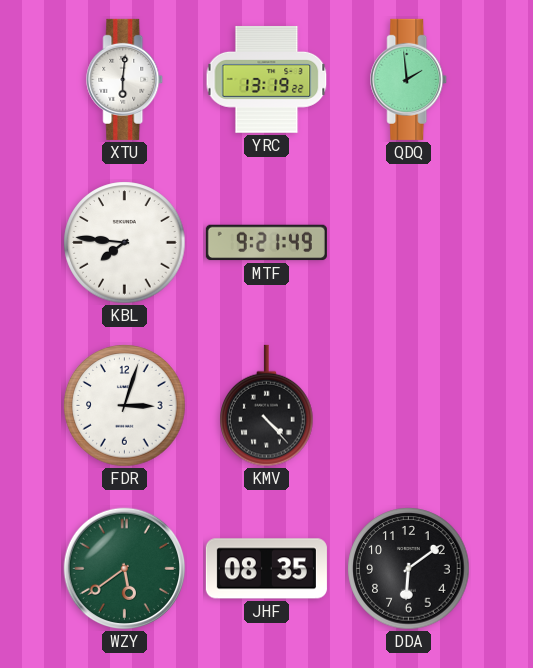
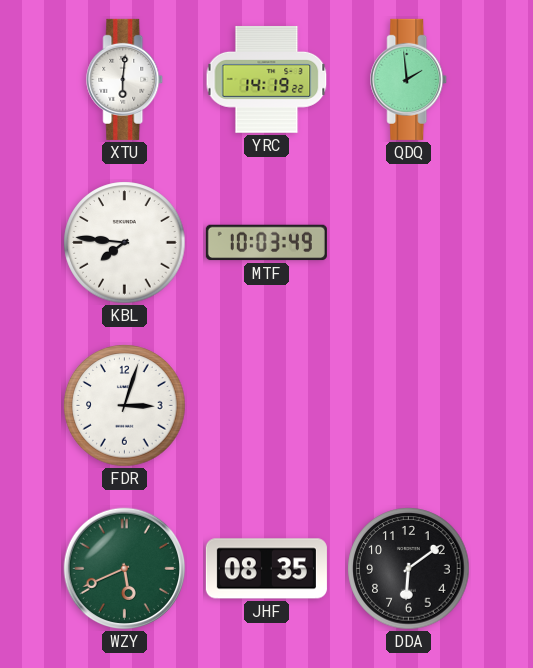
YRC: 13:19 -> 14:19
MTF: 9:21 -> 10:03
KMV: 4:23 -> none
WZY: 5:39 -> 5:41
